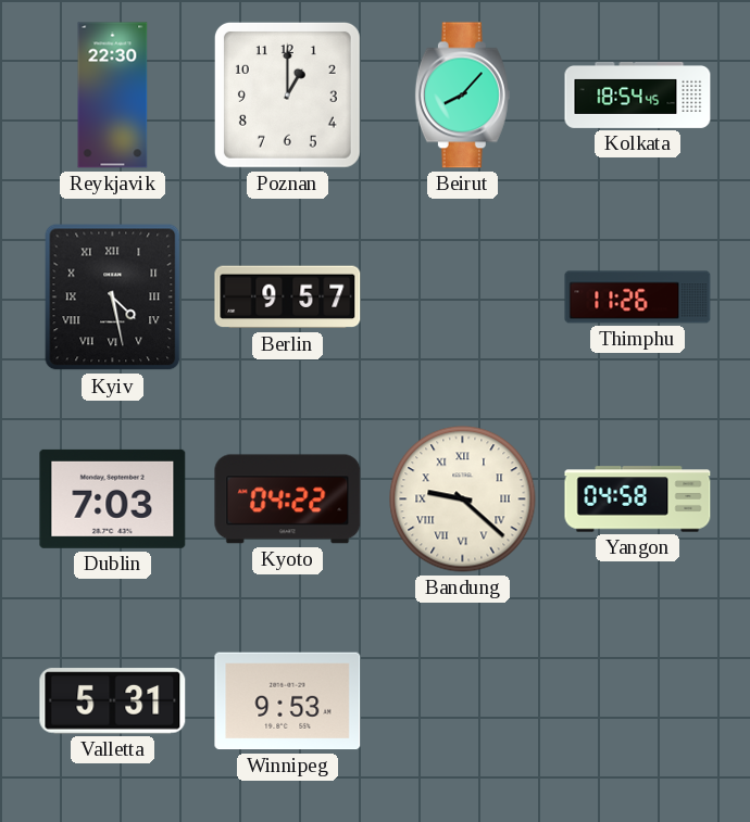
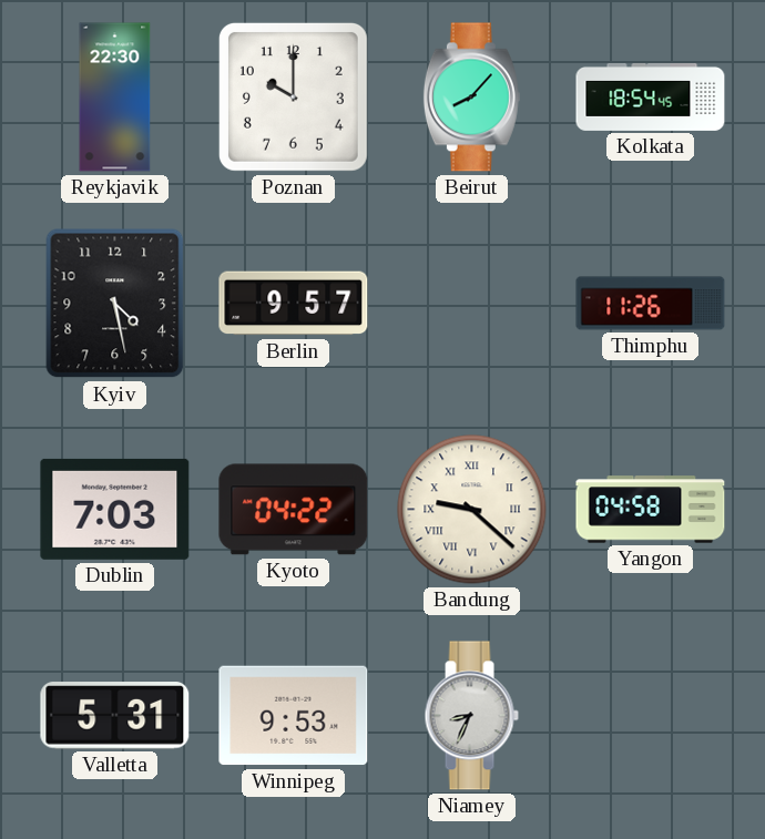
Poznan: 1:00 -> 10:00
Kyiv numerals: Roman -> Arabic
Niamey: none -> 8:34
